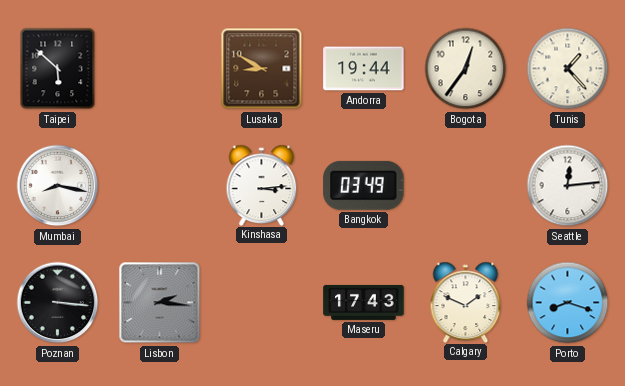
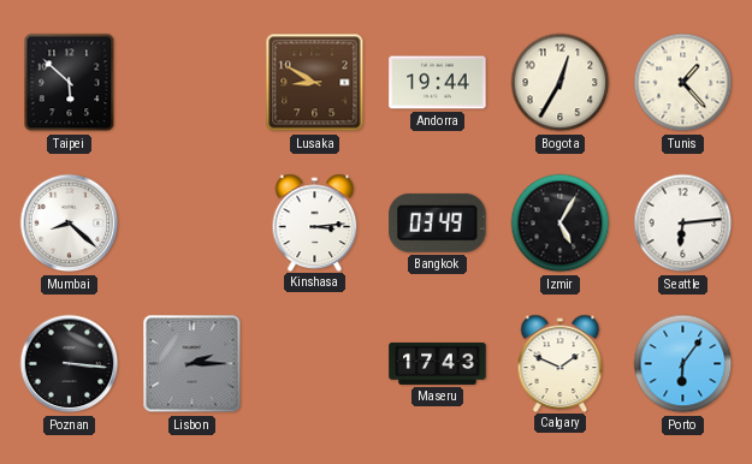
Bogota: 12:36 -> 12:35
Mumbai: 8:17 -> 8:22
Izmir: none -> 5:05
Seattle: 12:14 -> 6:14
Lisbon: 2:16 -> 2:15
Porto: 8:18 -> 6:06
